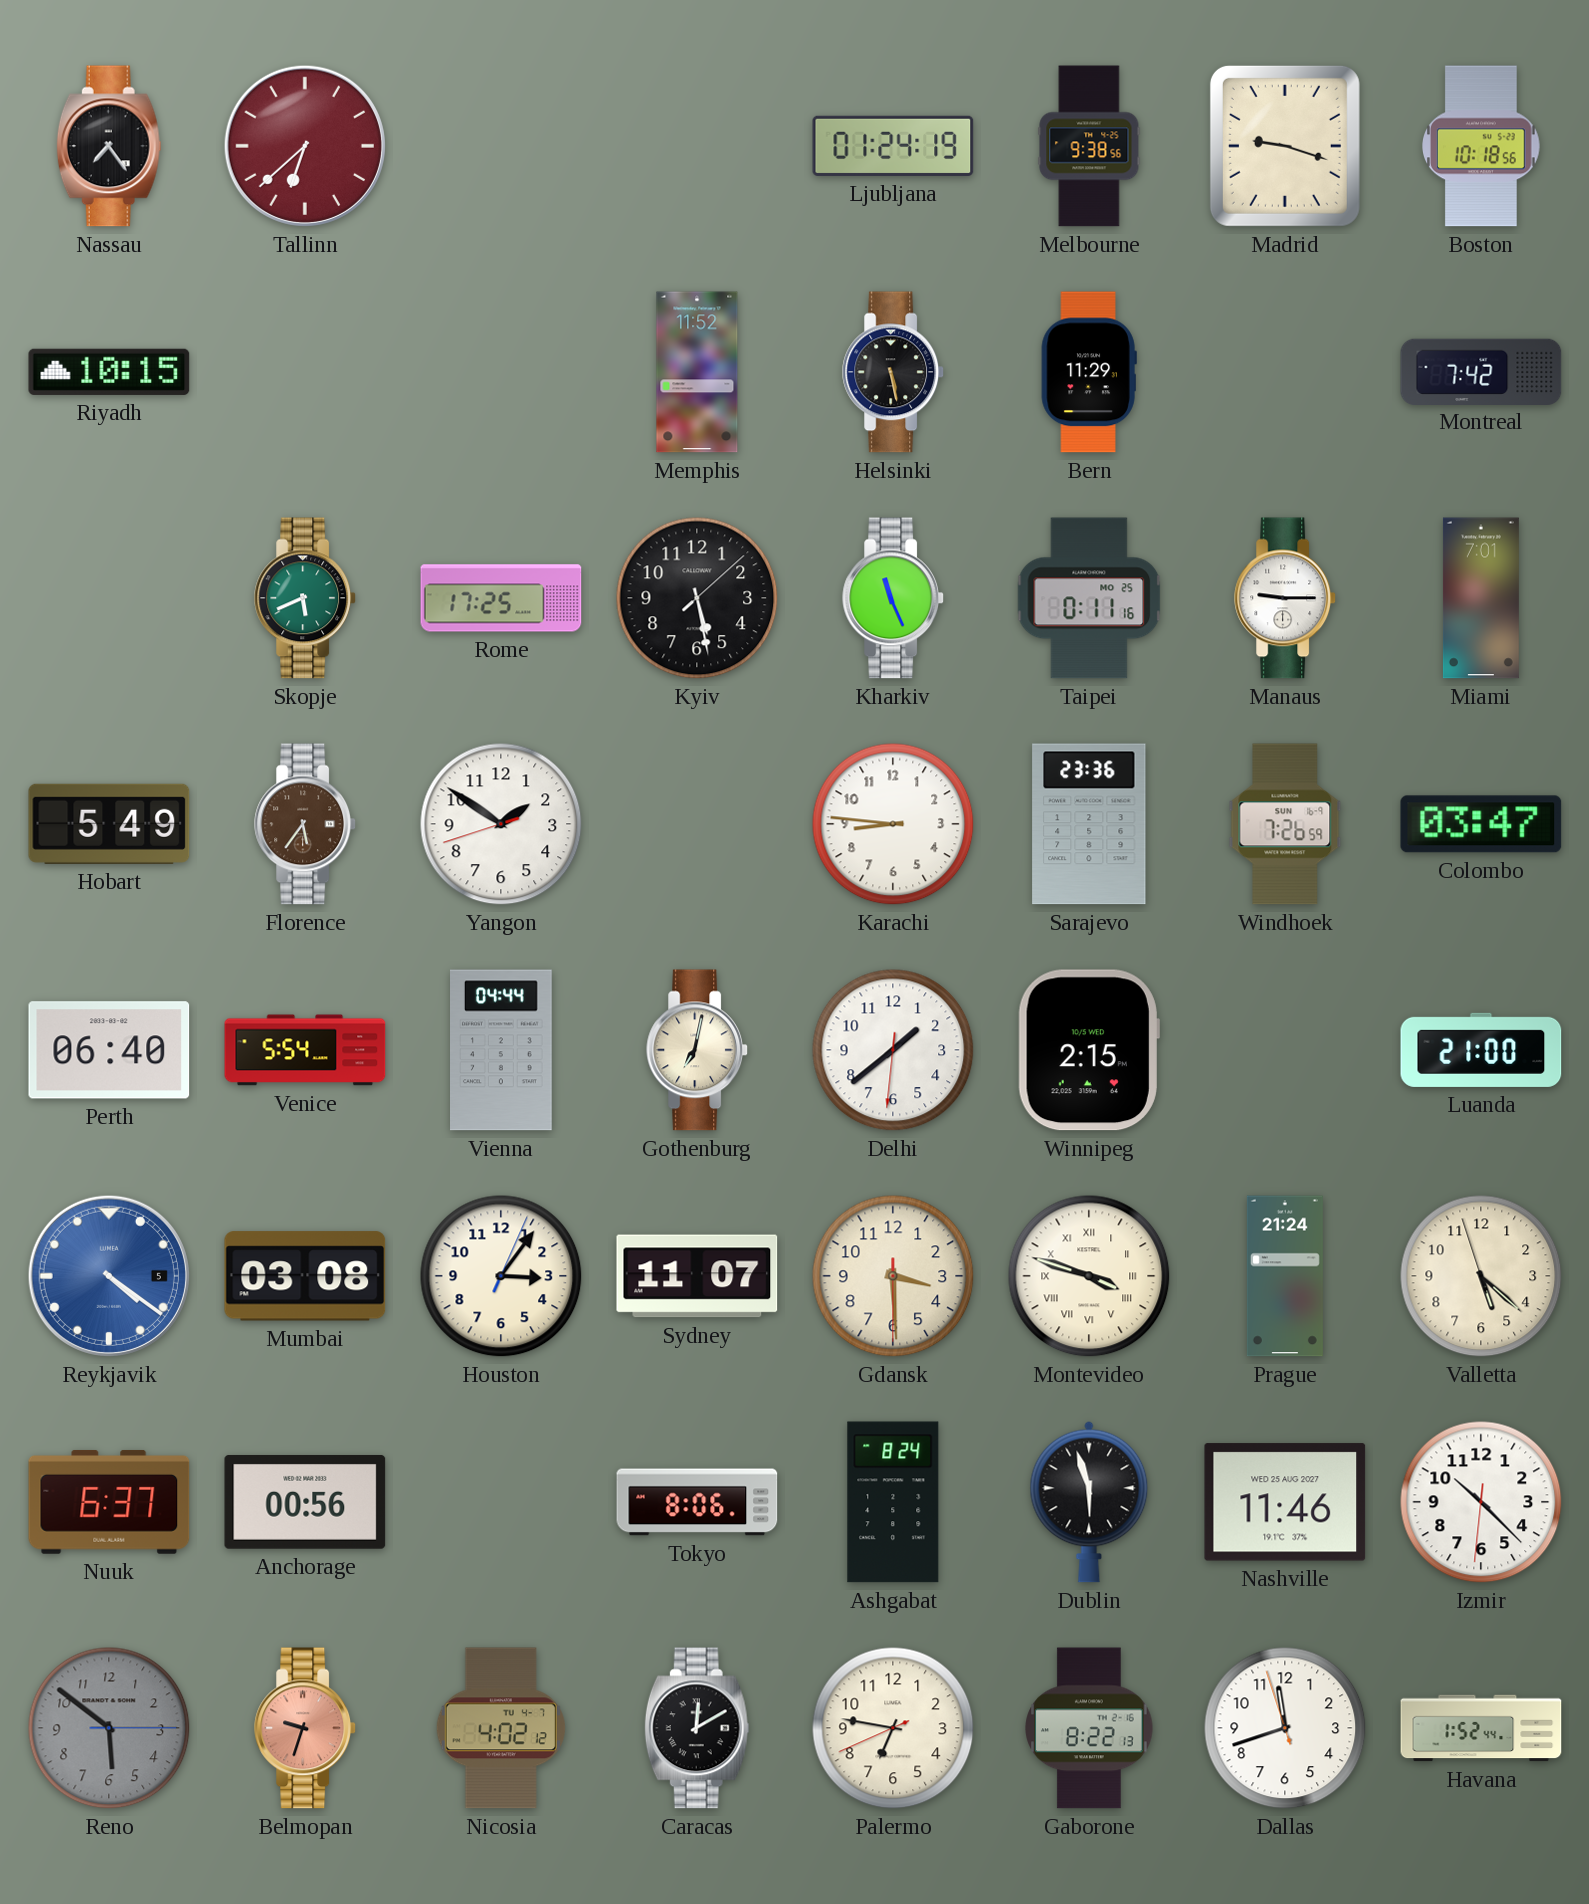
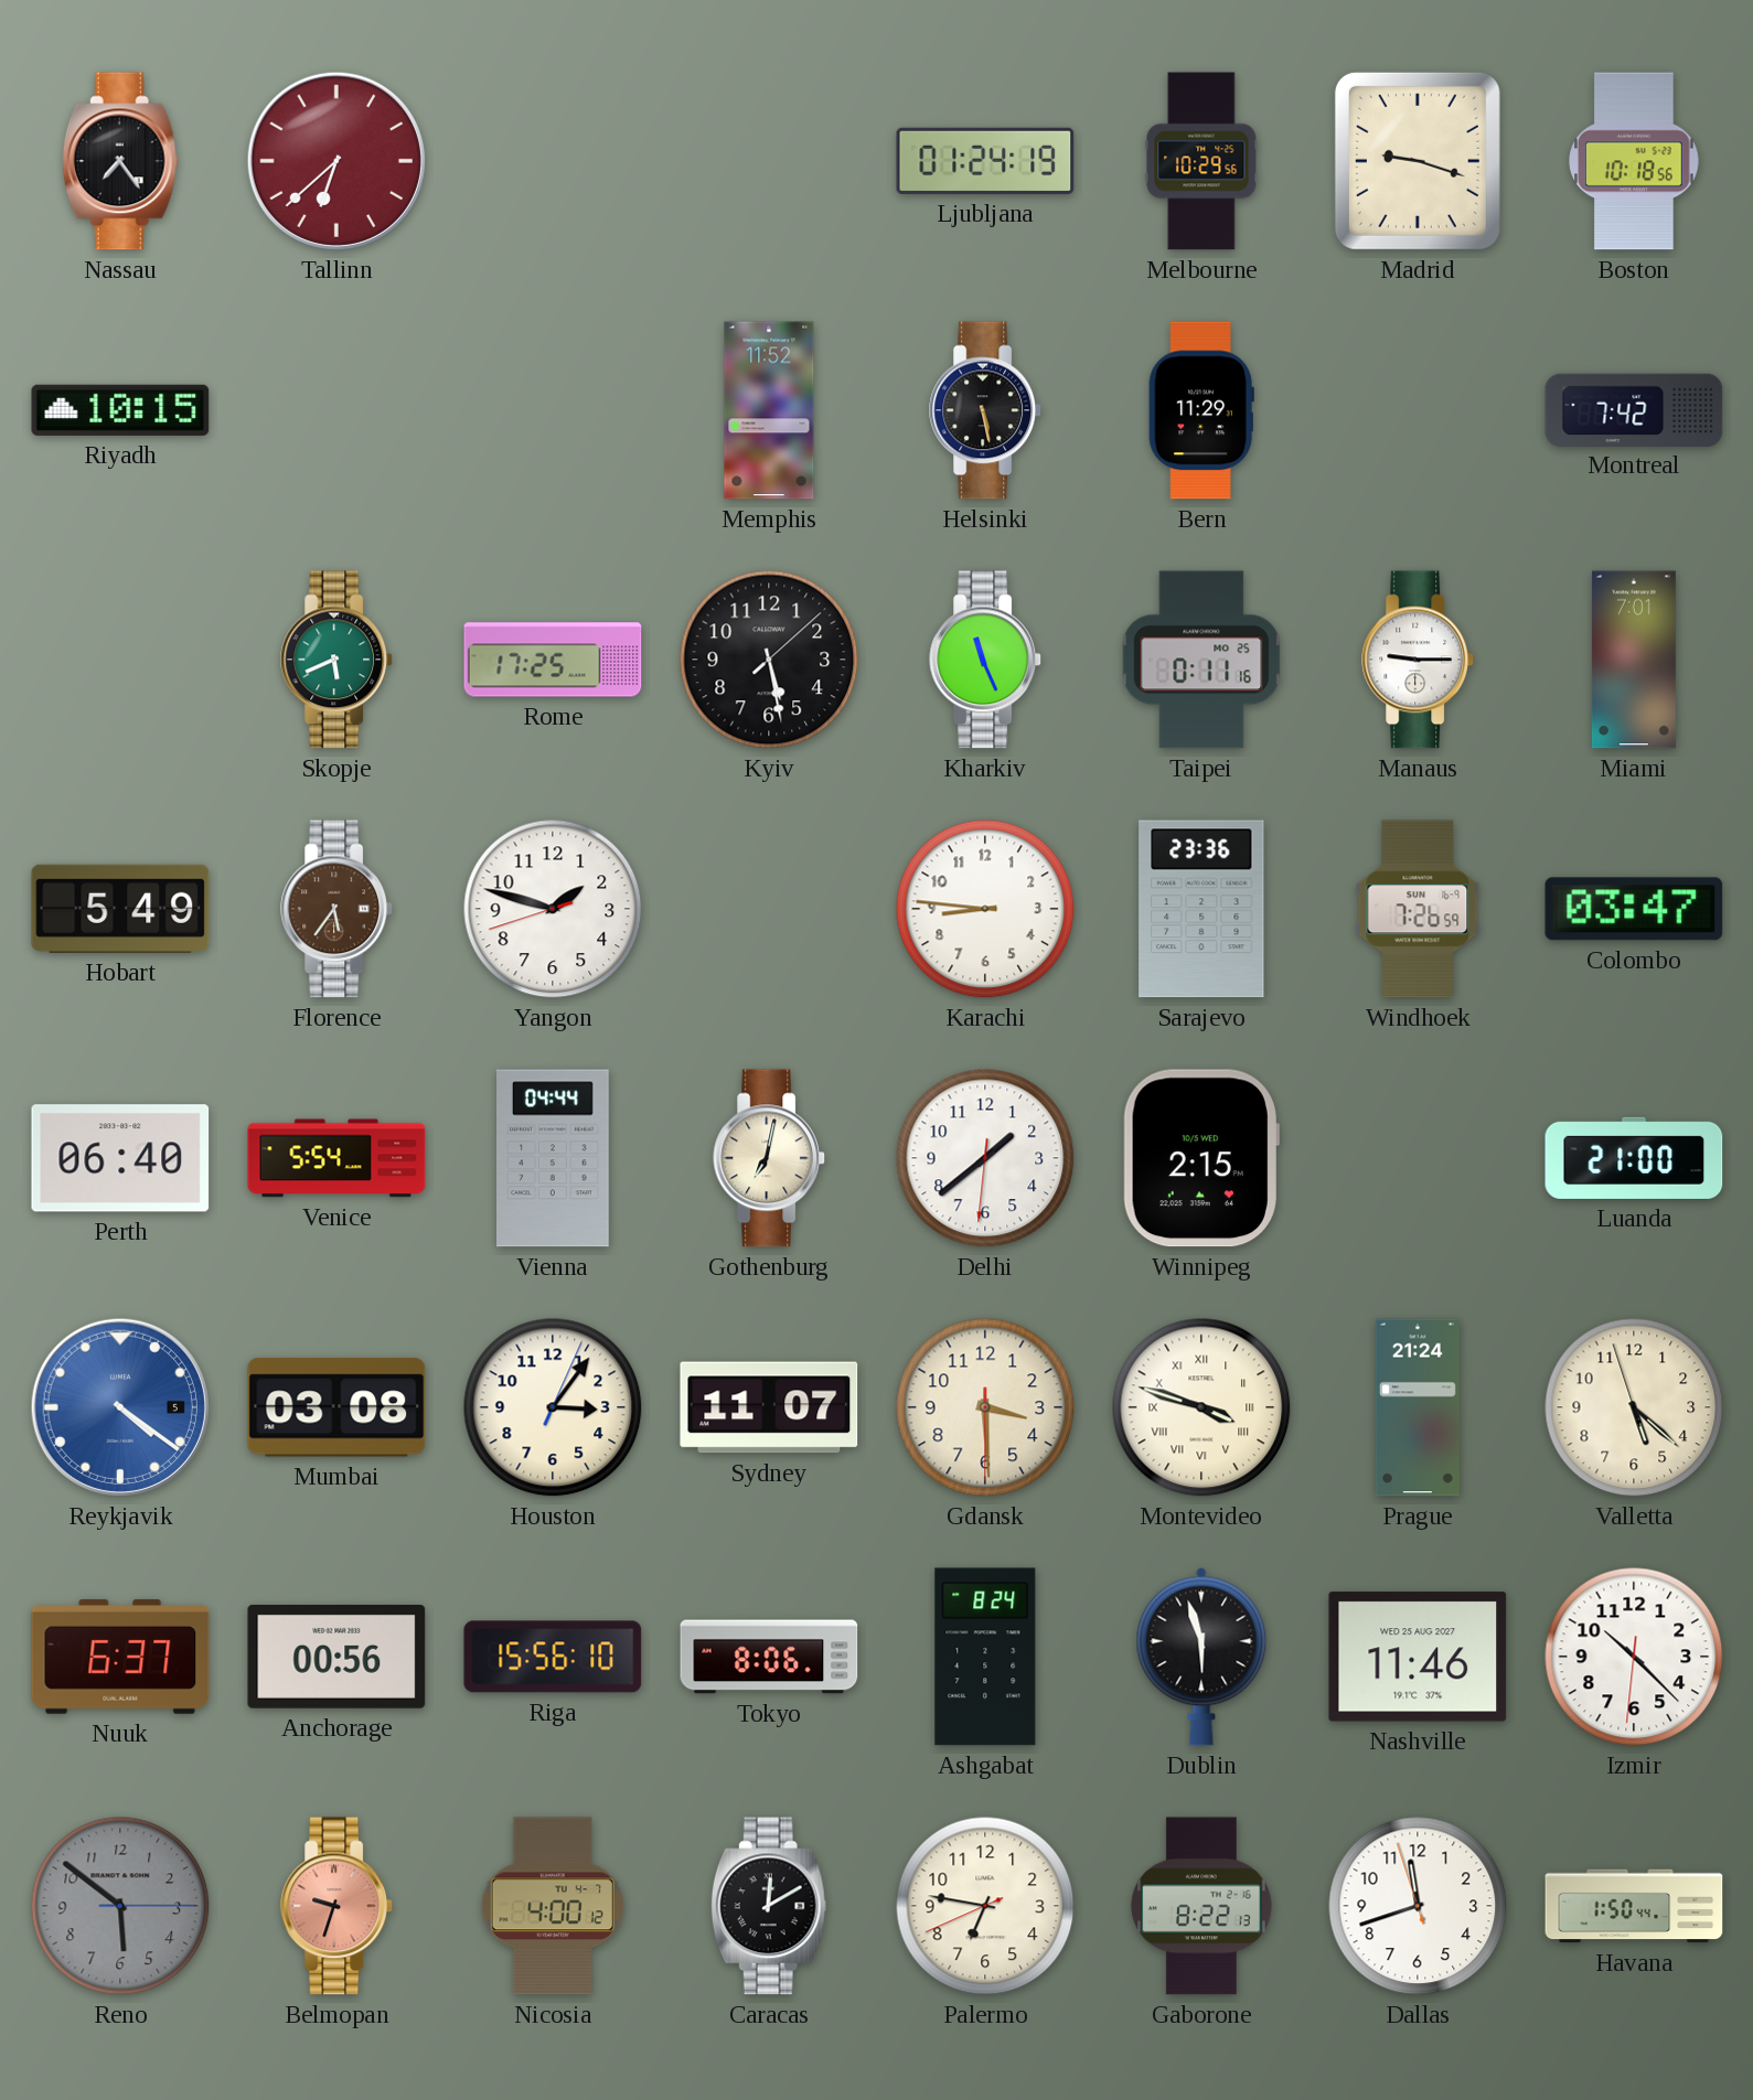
Melbourne: 9:38 -> 10:29
Yangon: 1:50 -> 1:47
Riga: none -> 15:56
Nicosia: 4:02 -> 4:00
Havana: 1:52 -> 1:50
